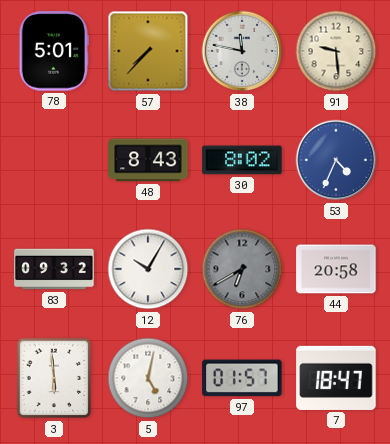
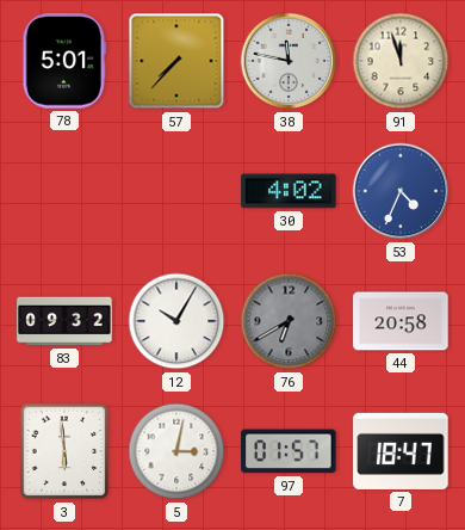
91: 9:29 -> 11:57
48: 8:43 -> none
30: 8:02 -> 4:02
5: 5:02 -> 3:02
